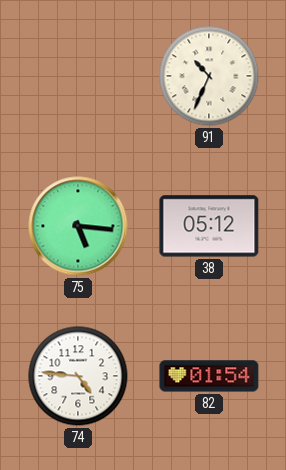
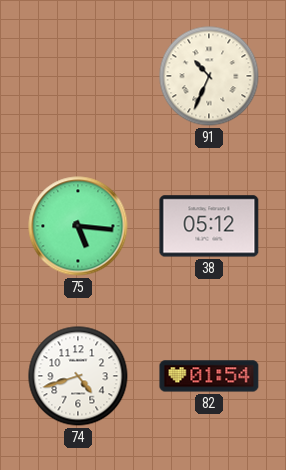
74: 4:46 -> 4:42
